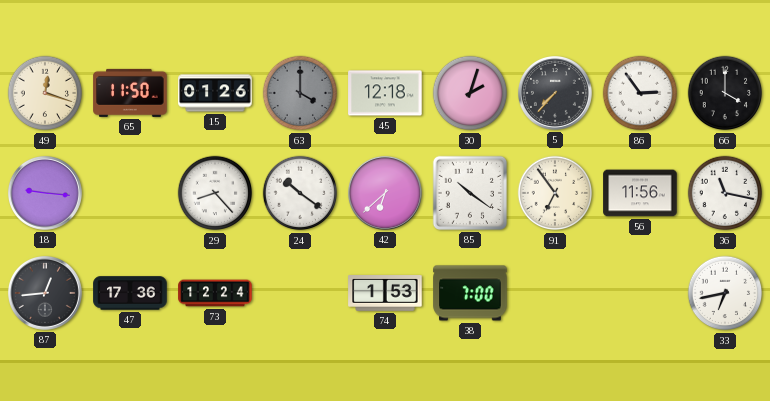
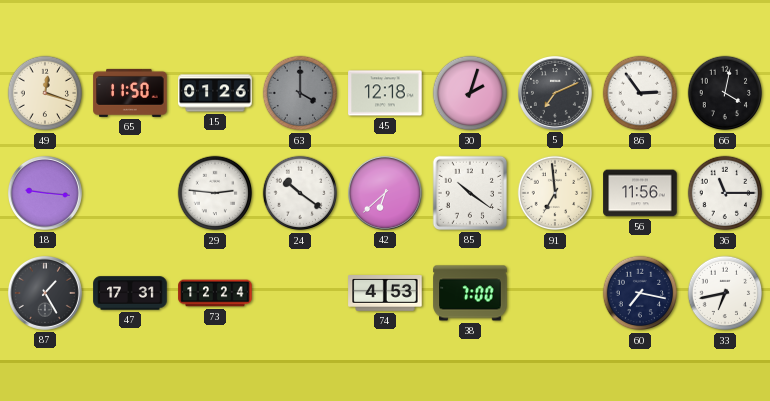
5: 7:37 -> 7:11
66: 4:00 -> 4:02
29: 8:23 -> 2:46
91: 6:54 -> 6:59
36: 11:17 -> 11:15
87: 12:44 -> 1:25
47: 17:36 -> 17:31
74: 1:53 -> 4:53
60: none -> 7:17
